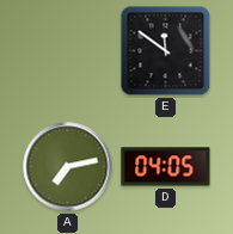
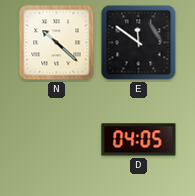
N: none -> 10:22
A: 7:13 -> none
